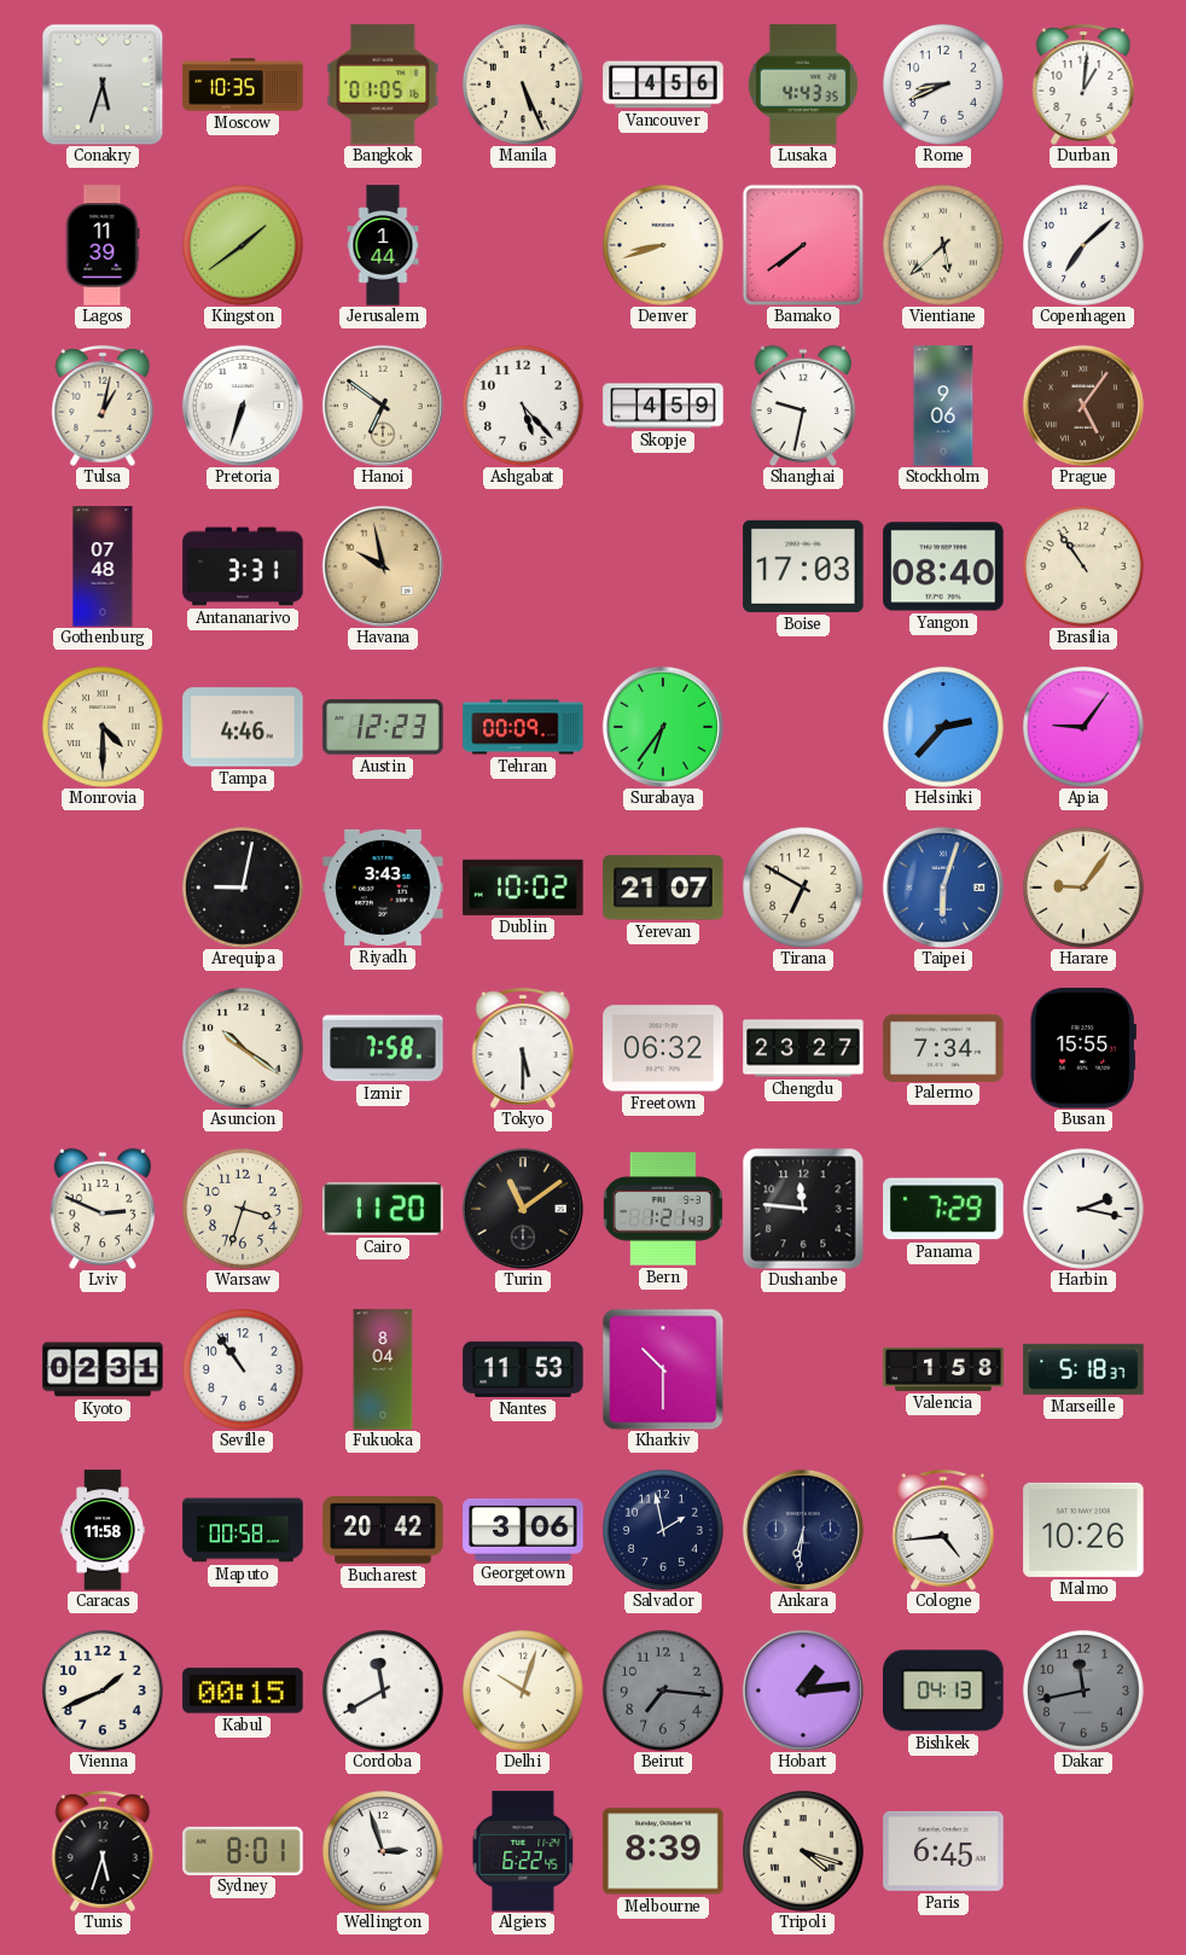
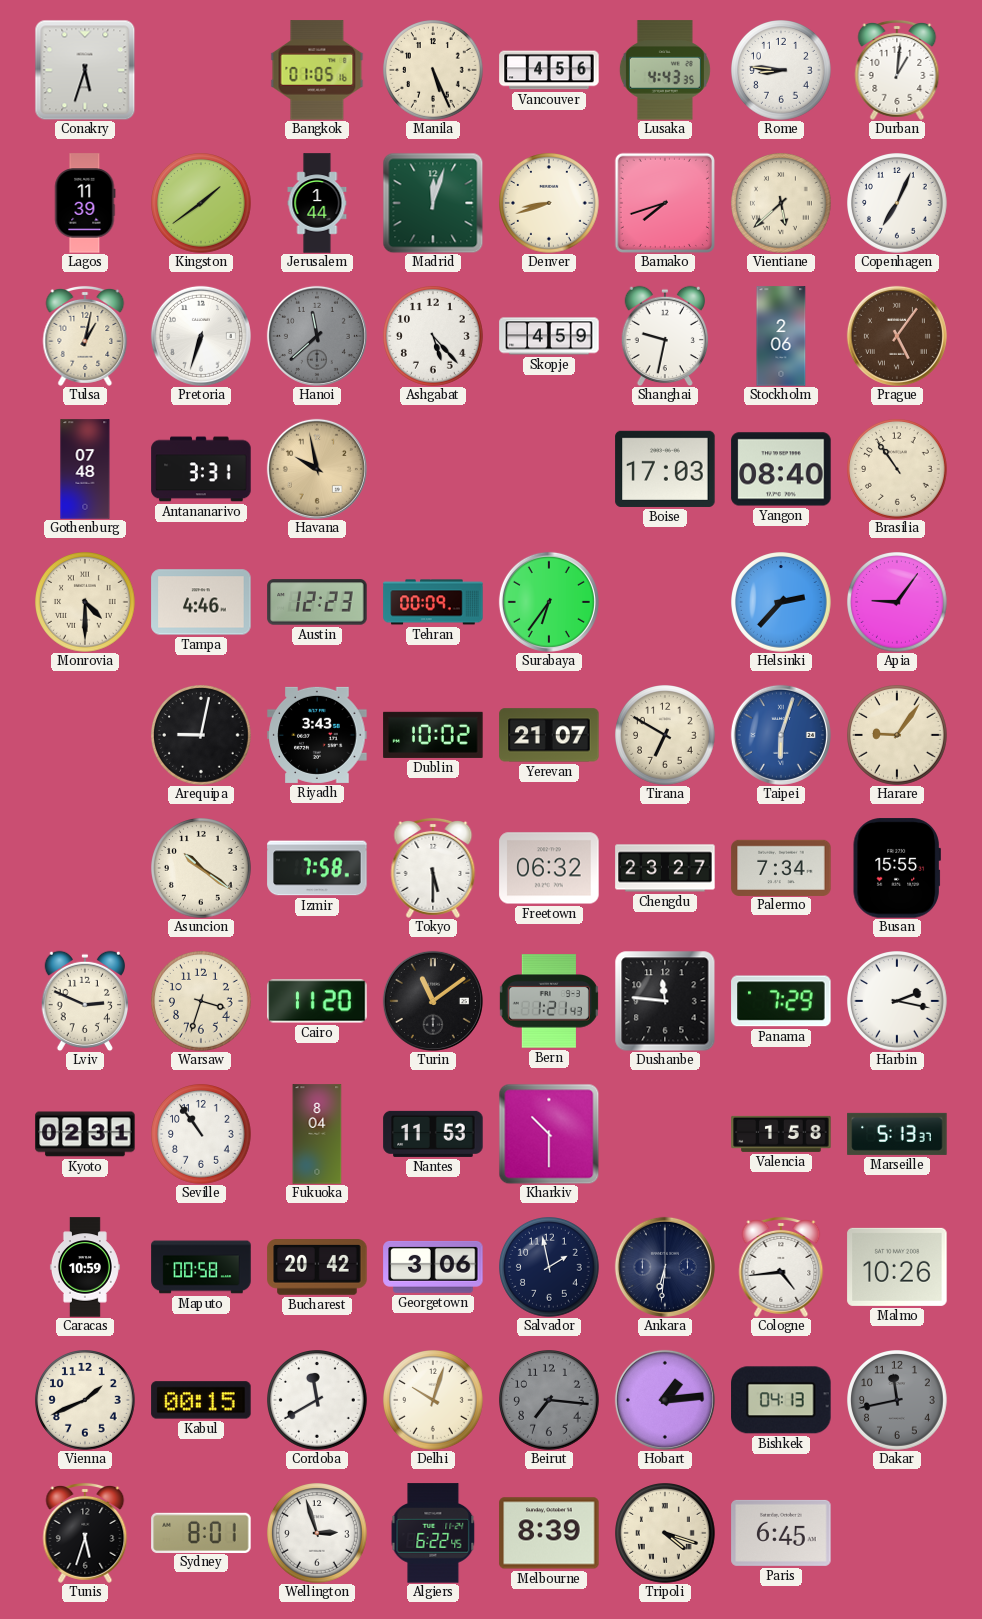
Moscow: 10:35 -> none
Rome: 8:41 -> 8:46
Madrid: none -> 12:03
Bamako: 7:39 -> 7:42
Copenhagen: 7:08 -> 7:04
Hanoi: 6:51 -> 11:38
Hanoi dial: cream -> grey
Stockholm: 9:06 -> 2:06
Marseille: 5:18 -> 5:13
Caracas: 11:58 -> 10:59
